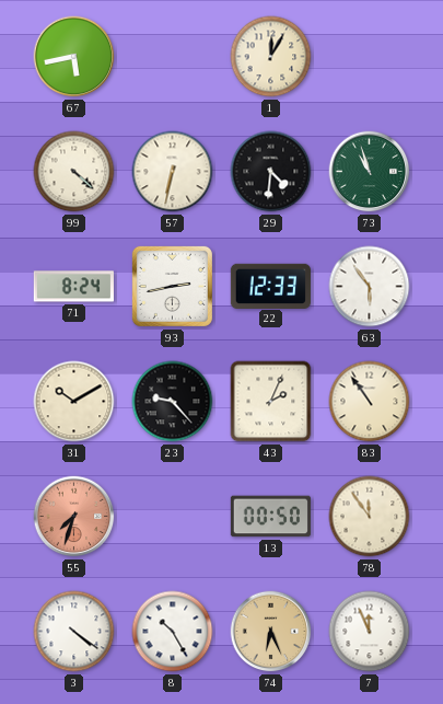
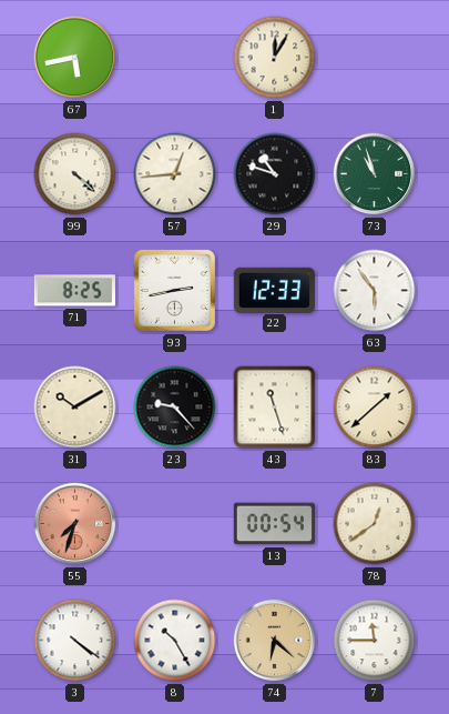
57: 6:32 -> 12:44
29: 4:31 -> 10:48
71: 8:24 -> 8:25
43: 2:04 -> 11:27
83: 10:54 -> 1:38
13: 00:50 -> 00:54
78: 11:54 -> 12:39
74: 6:26 -> 6:22
7: 11:56 -> 11:45
